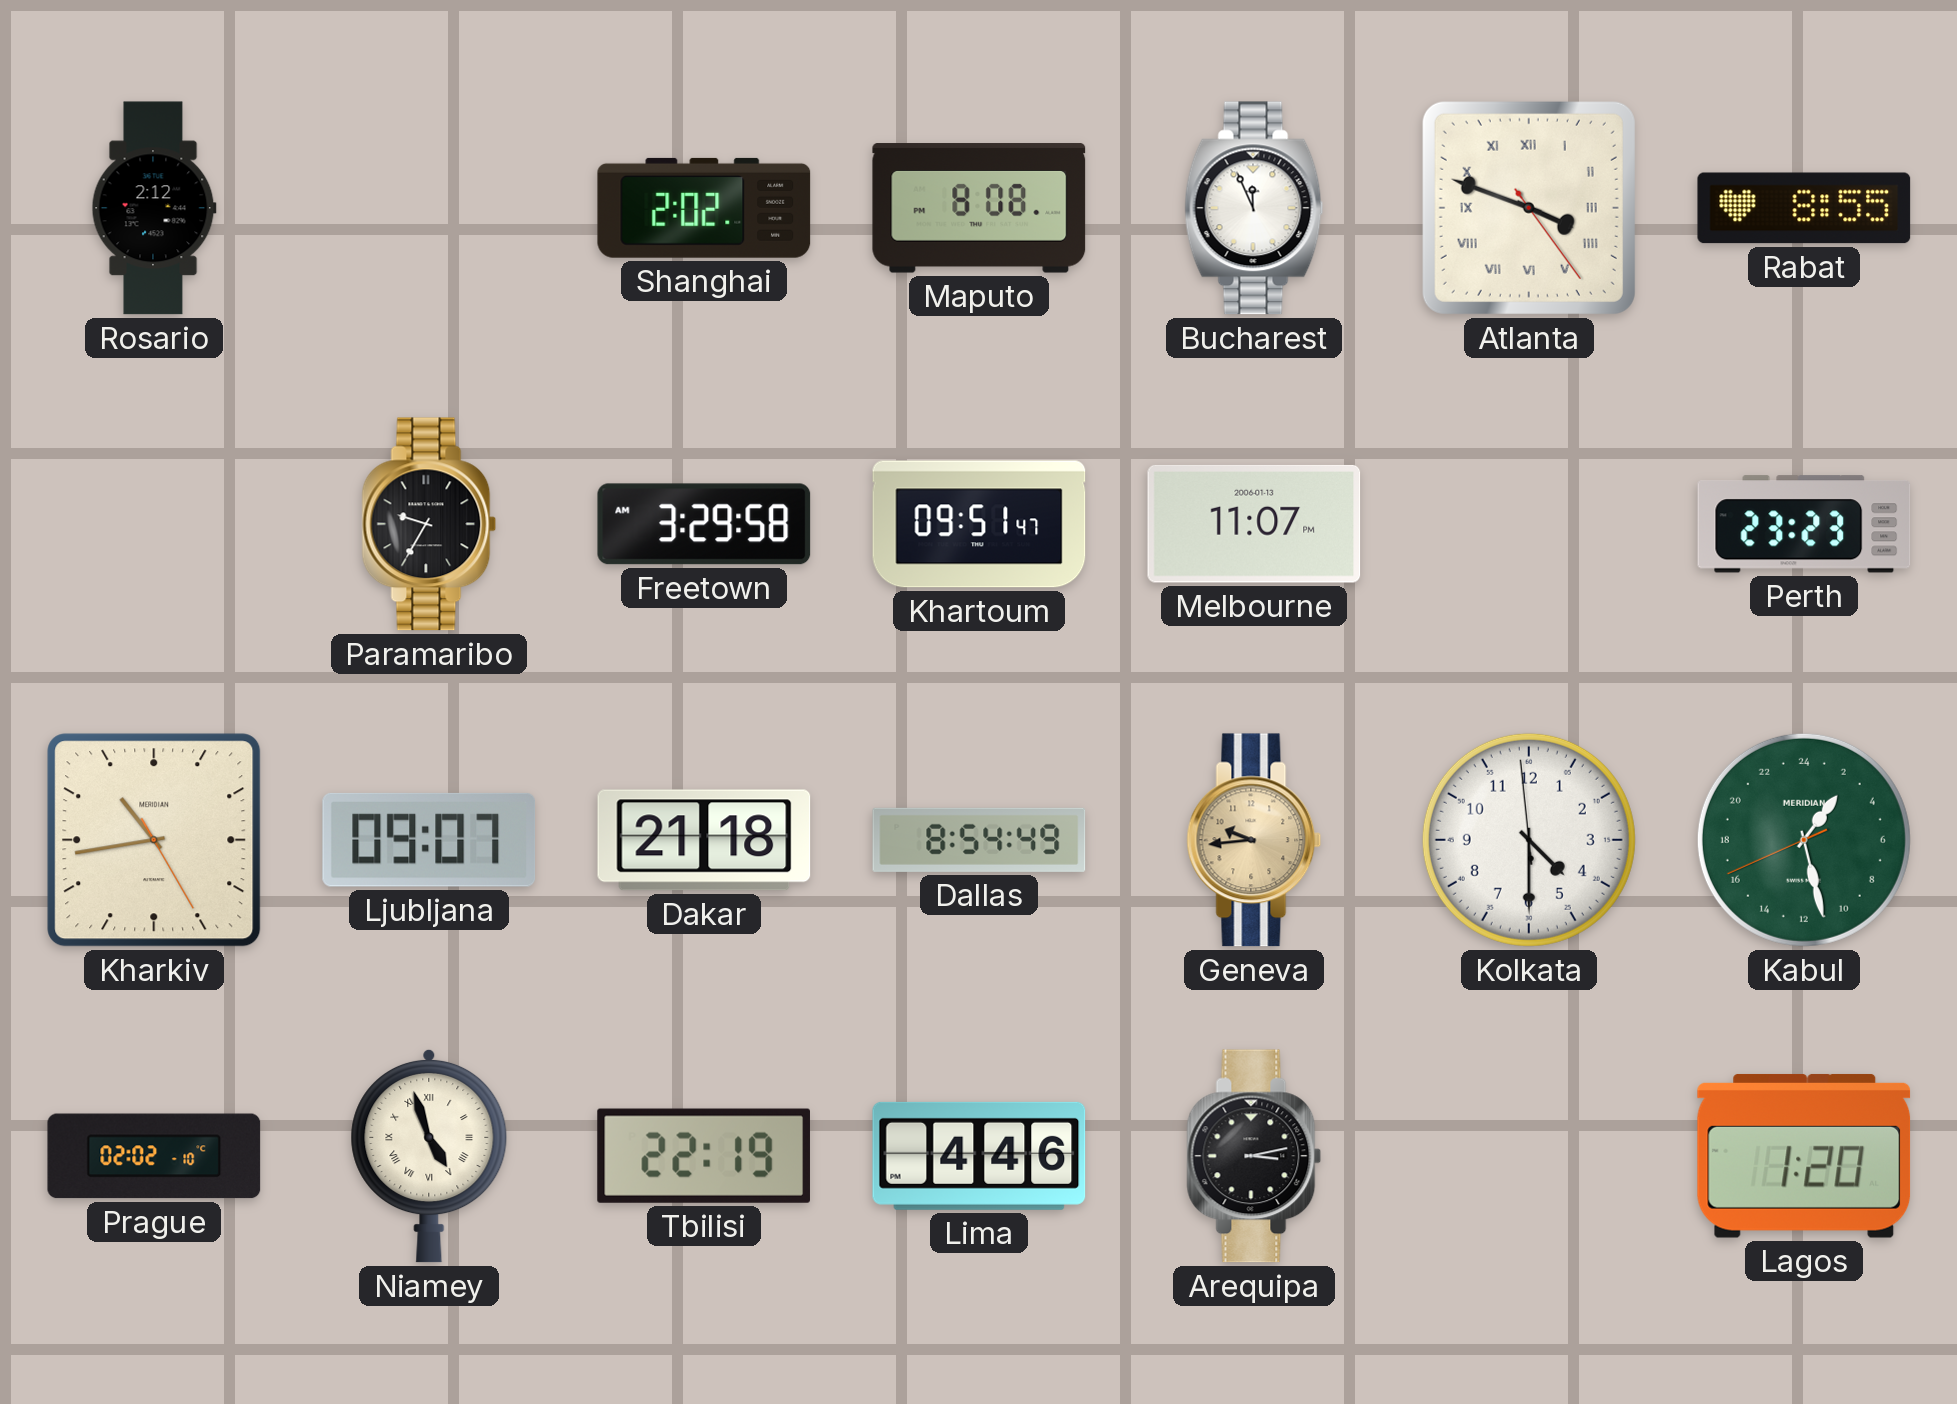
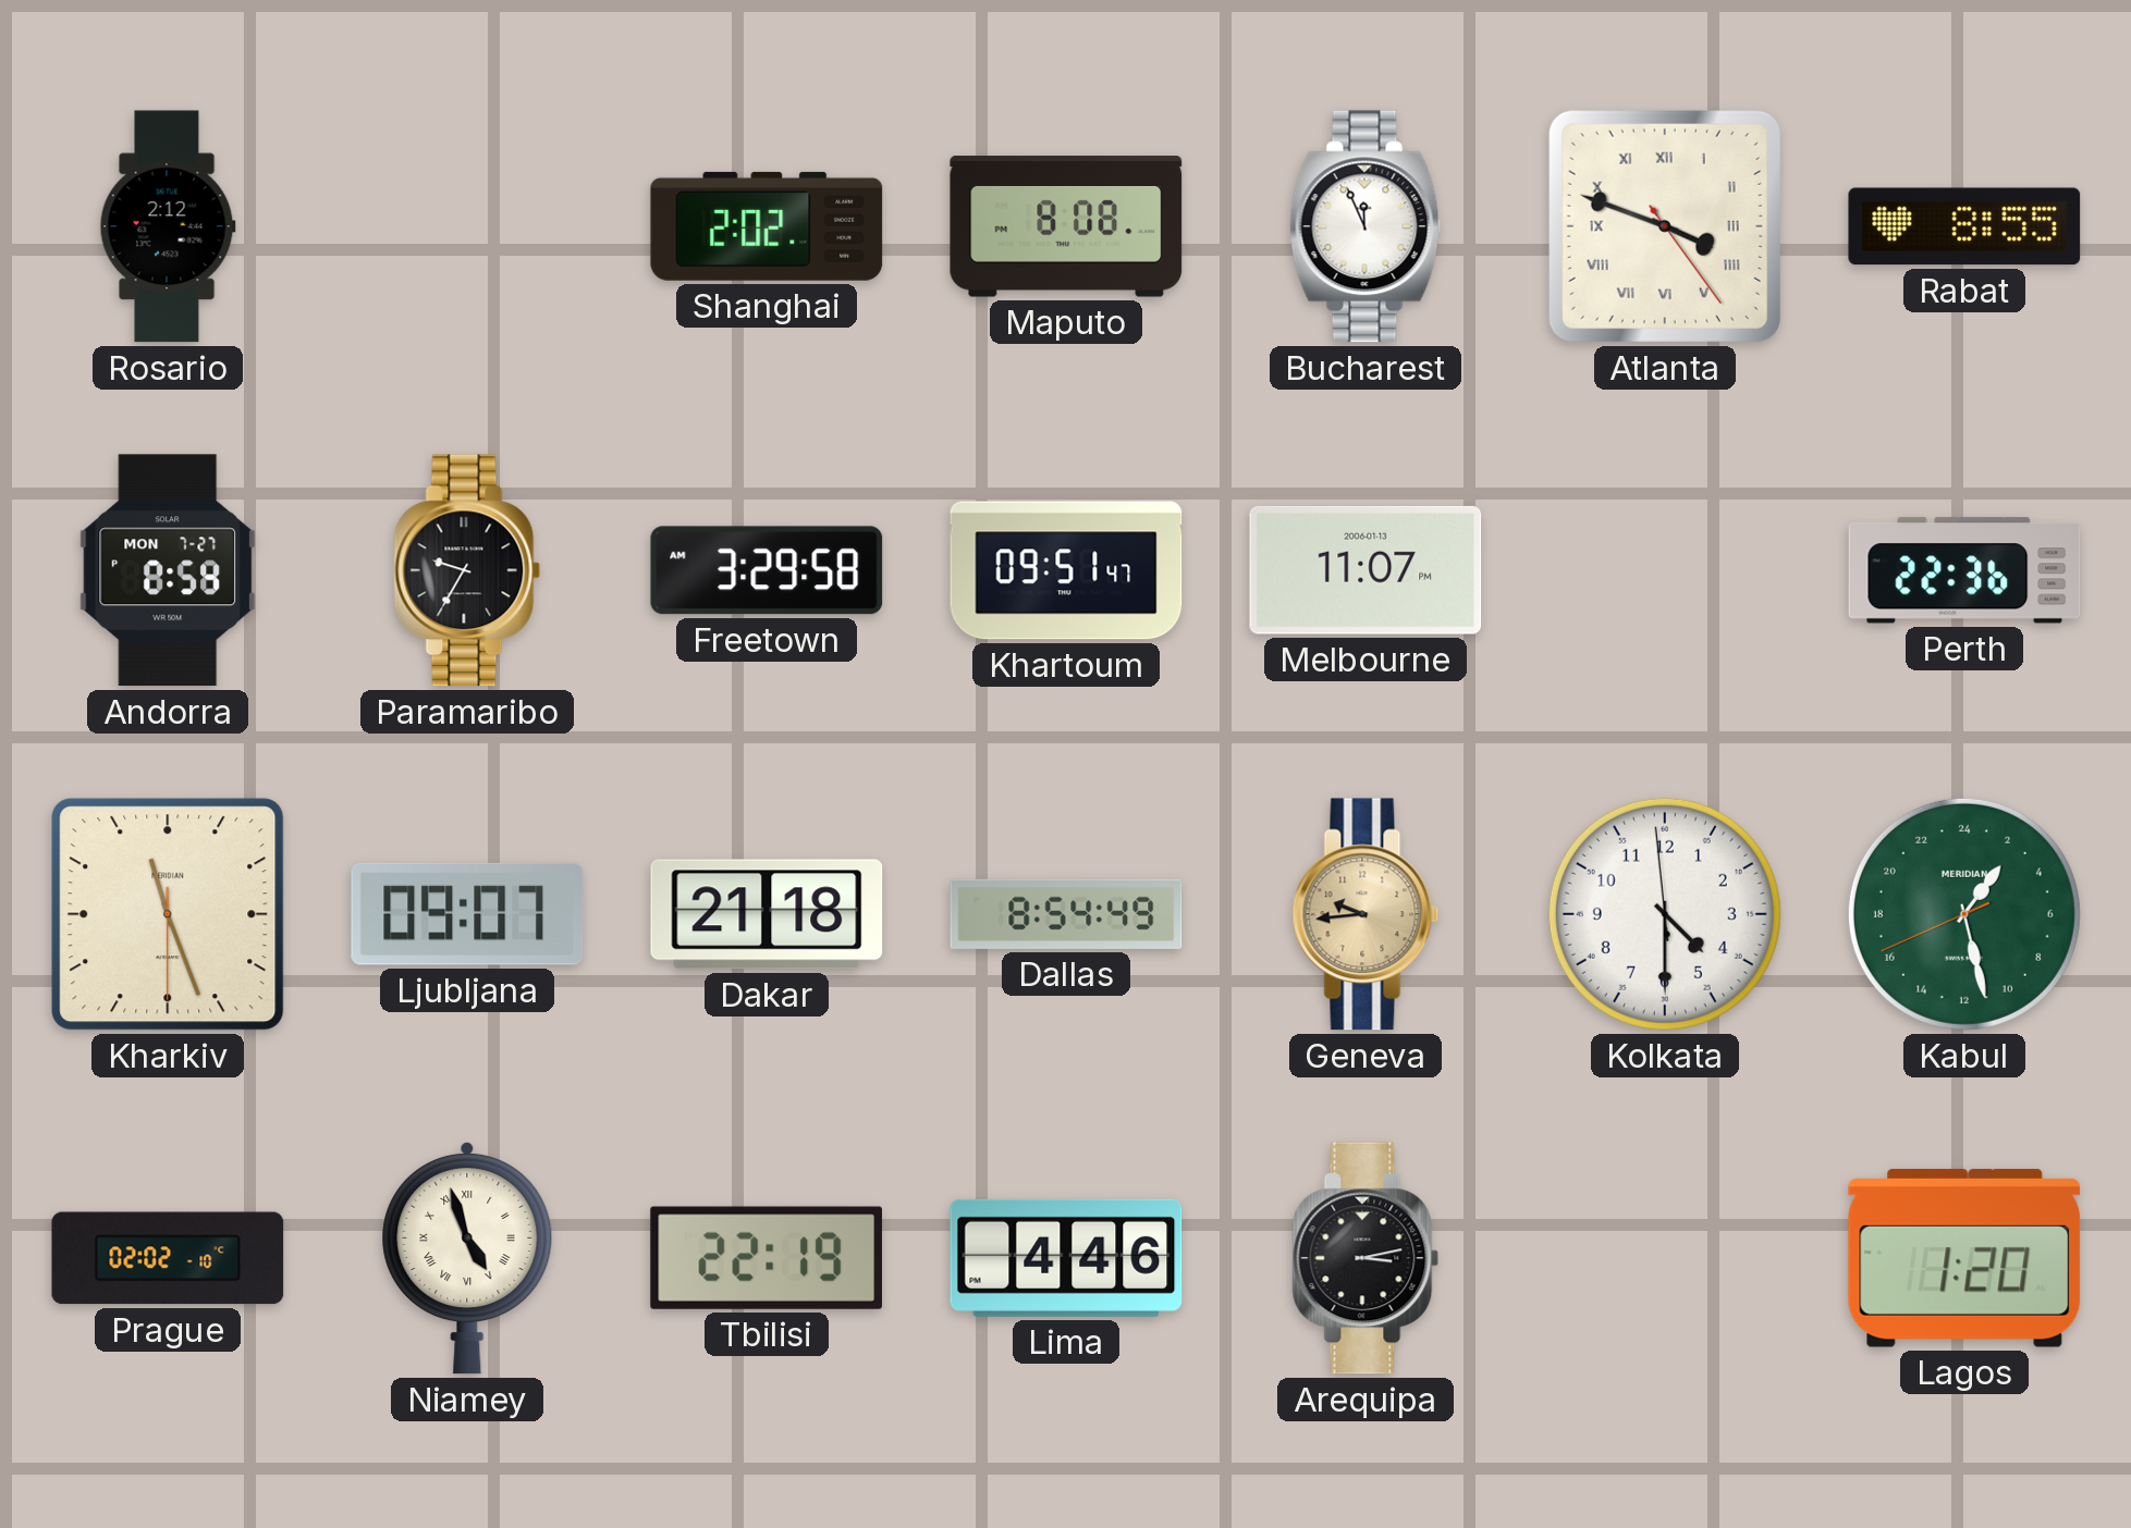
Andorra: none -> 8:58
Perth: 23:23 -> 22:36
Kharkiv: 10:43 -> 11:26
